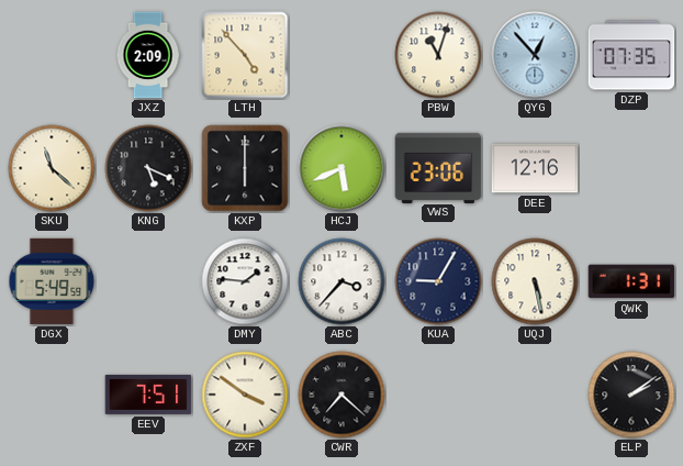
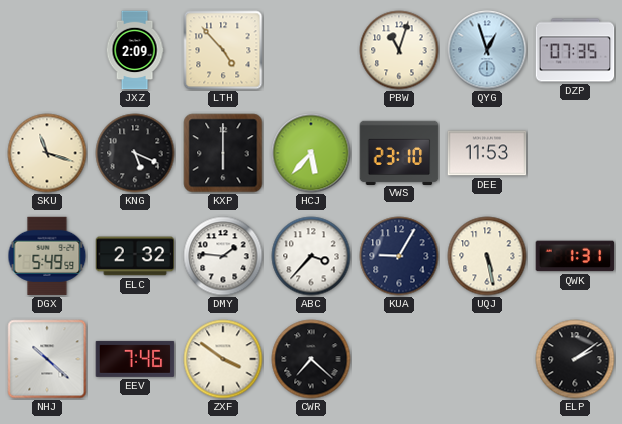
QYG: 12:53 -> 12:57
SKU: 11:22 -> 11:18
HCJ: 5:41 -> 5:37
VWS: 23:06 -> 23:10
DEE: 12:16 -> 11:53
ELC: none -> 2:32
NHJ: none -> 10:22
EEV: 7:51 -> 7:46
